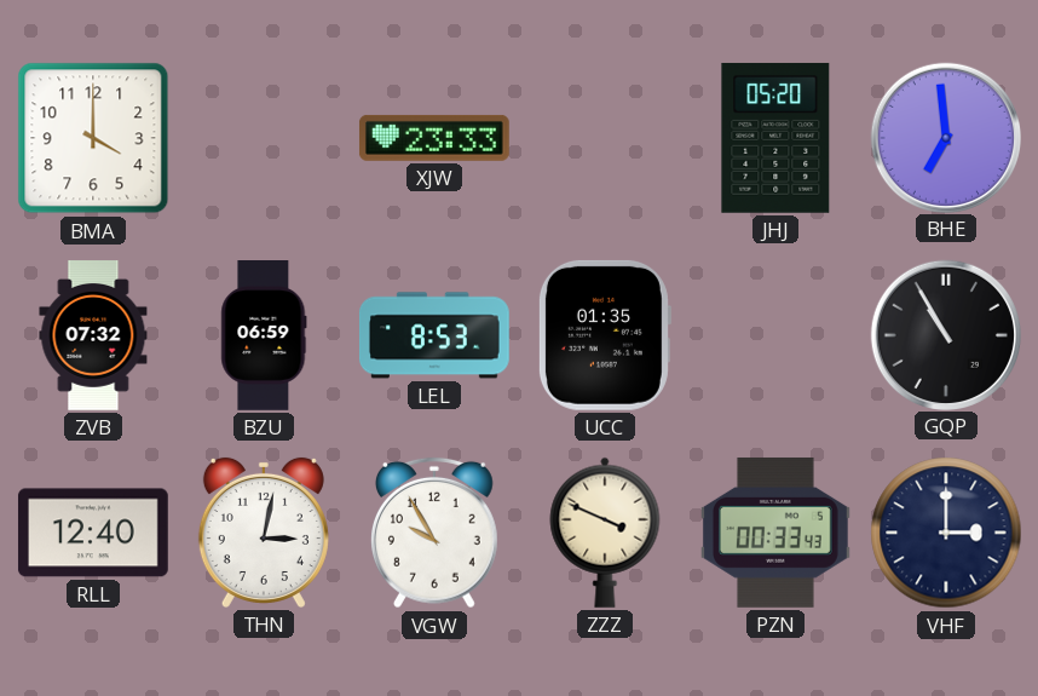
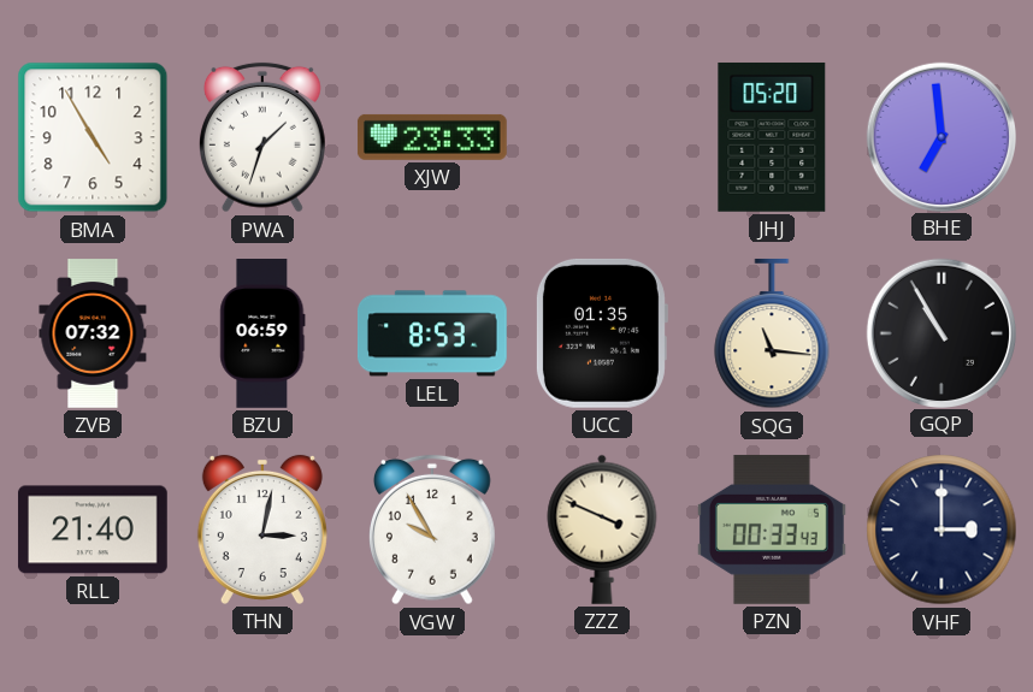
BMA: 4:00 -> 4:55
PWA: none -> 1:33
SQG: none -> 11:16
RLL: 12:40 -> 21:40
